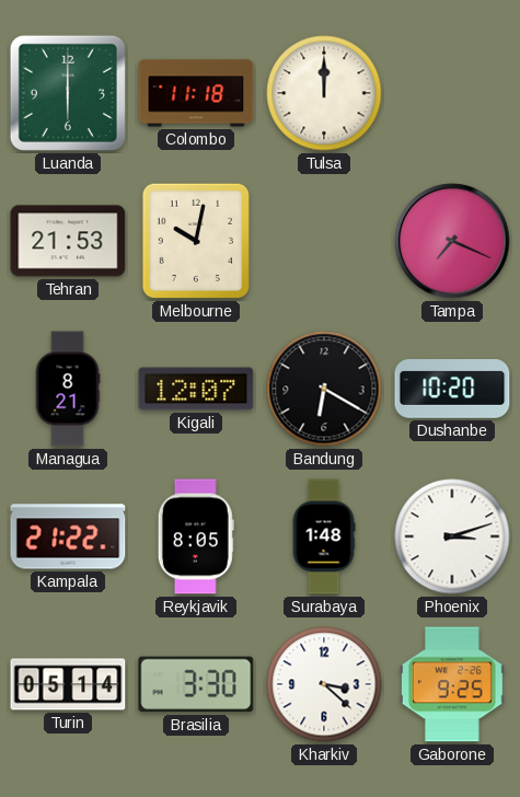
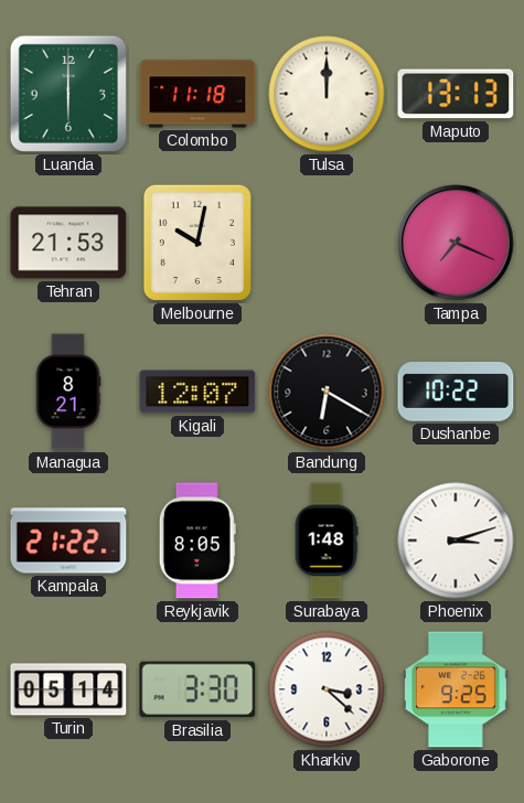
Maputo: none -> 13:13
Dushanbe: 10:20 -> 10:22
